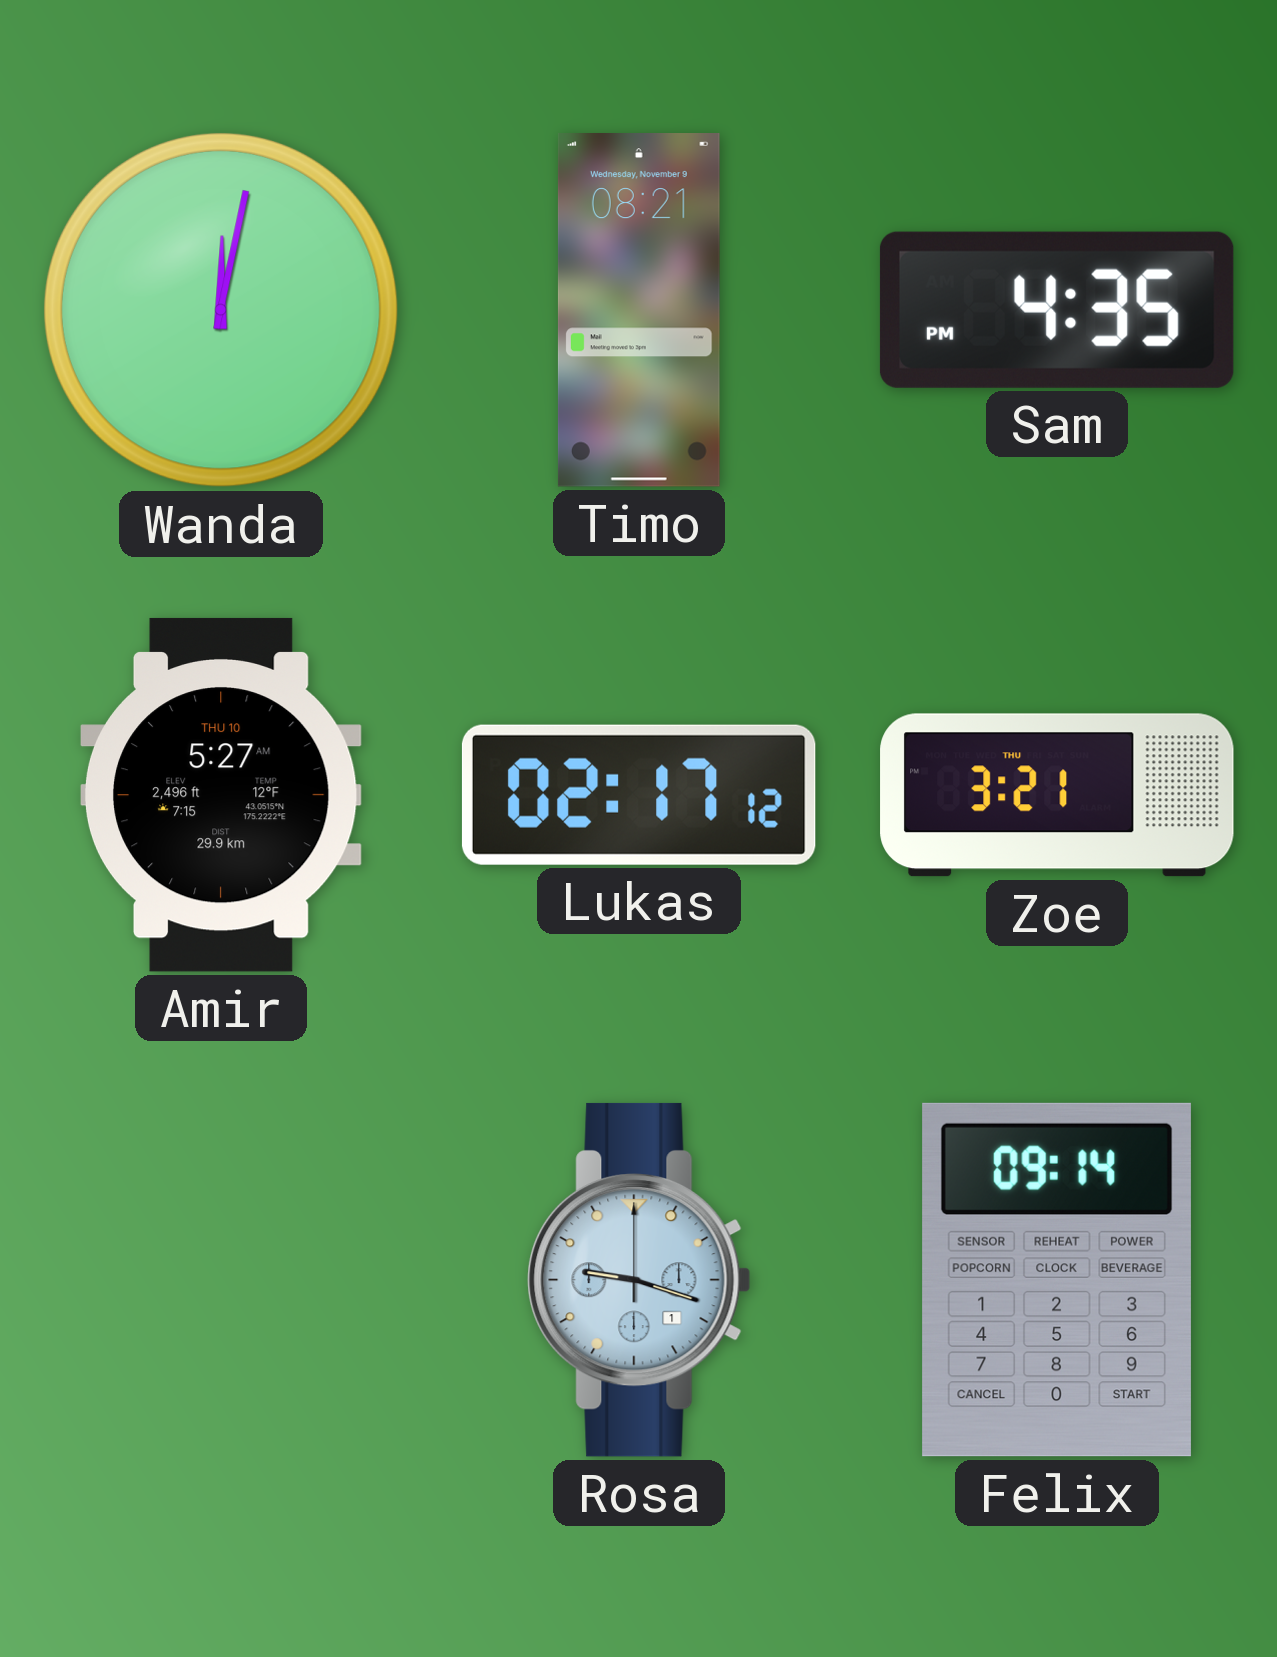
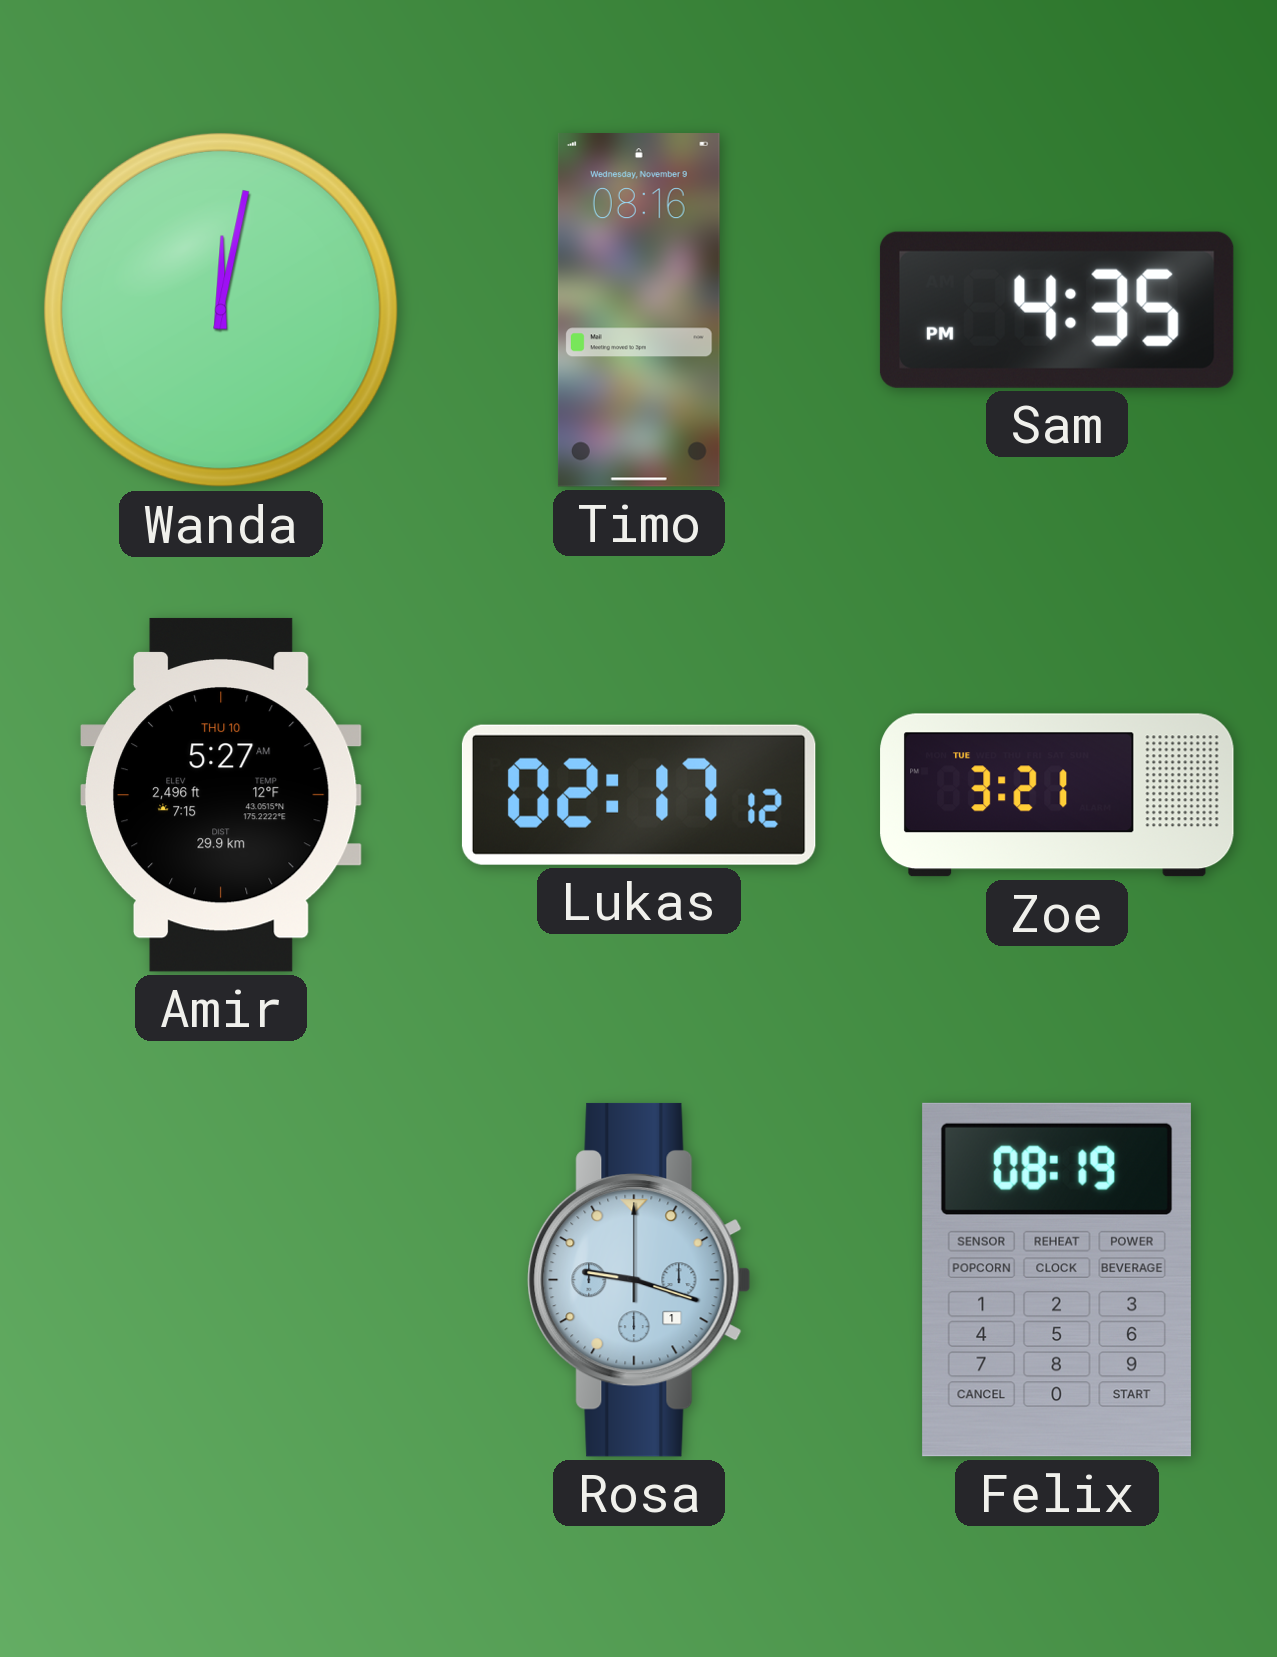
Timo: 08:21 -> 08:16
Zoe date: THU -> TUE
Felix: 09:14 -> 08:19
